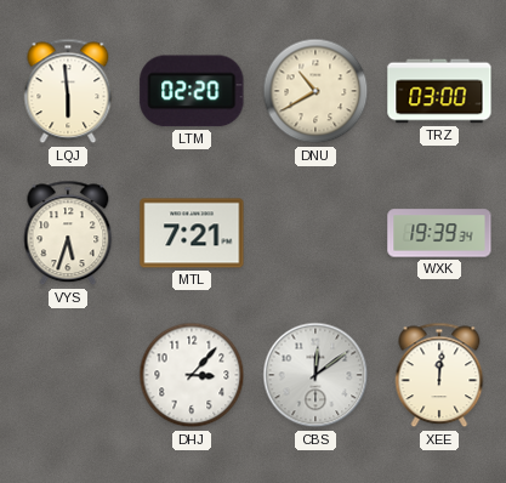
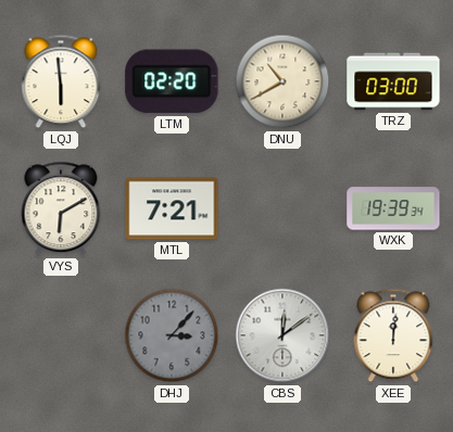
VYS: 5:33 -> 6:10
DHJ dial: white -> grey
